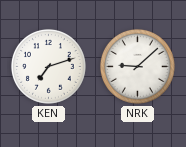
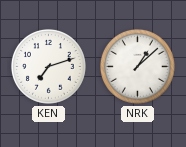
NRK: 9:08 -> 1:08
